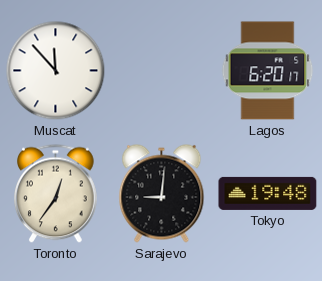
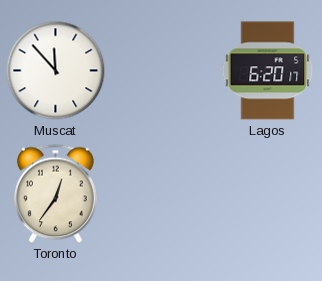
Sarajevo: 9:01 -> none
Tokyo: 19:48 -> none
